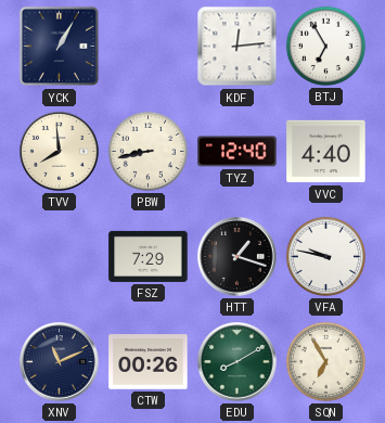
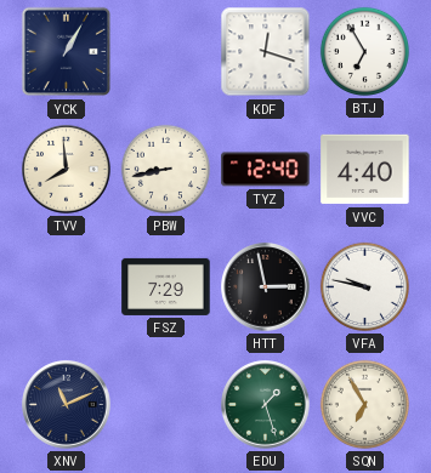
KDF: 12:14 -> 12:18
HTT: 1:18 -> 2:58
CTW: 00:26 -> none
EDU: 8:10 -> 1:27
